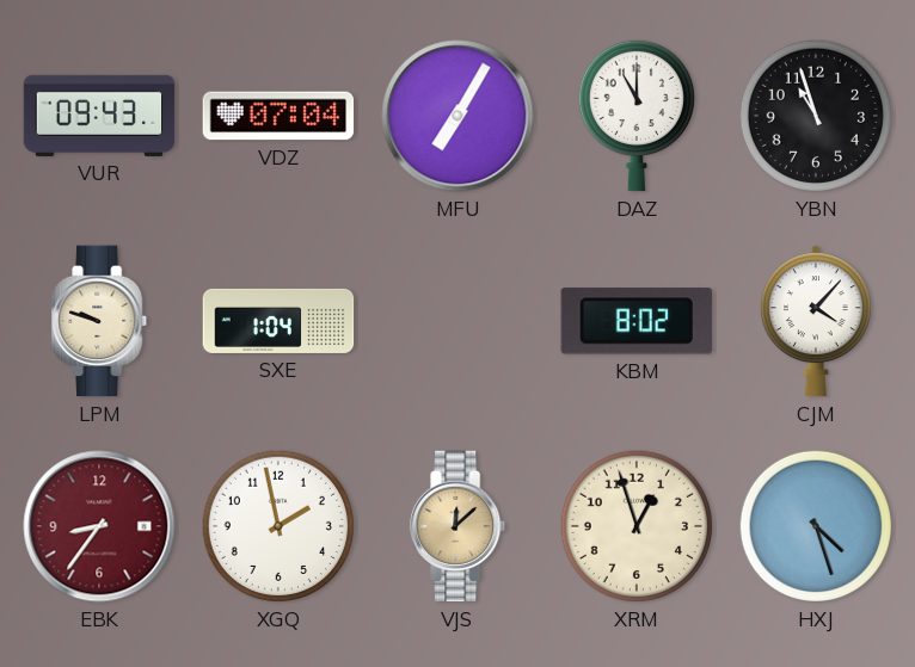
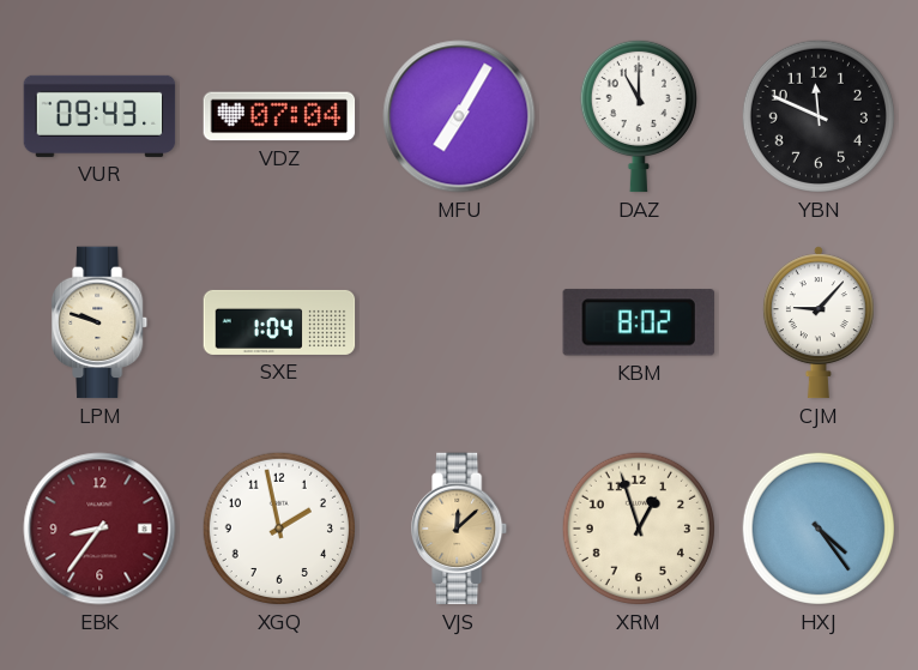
YBN: 10:57 -> 11:49
CJM: 4:07 -> 9:07
HXJ: 4:27 -> 4:24
